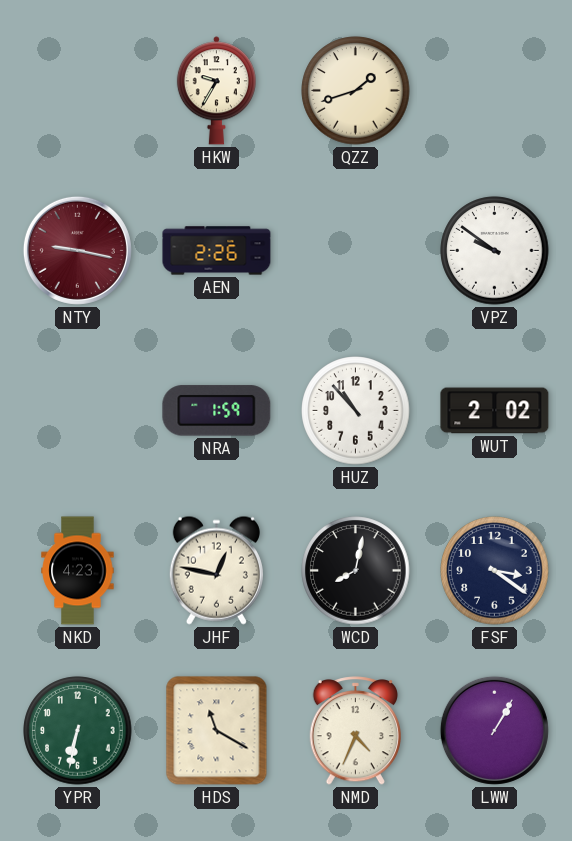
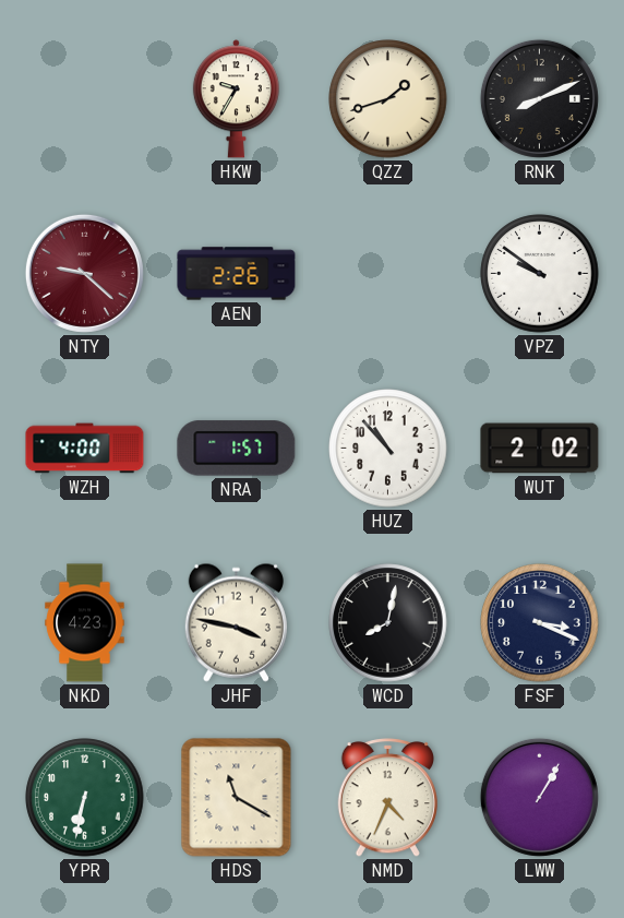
RNK: none -> 8:11
NTY: 9:17 -> 9:22
WZH: none -> 4:00
NRA: 1:59 -> 1:57
JHF: 12:47 -> 3:47
FSF: 3:21 -> 3:19
